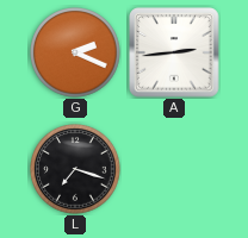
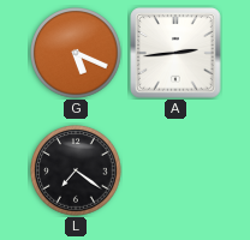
G: 2:19 -> 5:19
L: 7:18 -> 7:21
